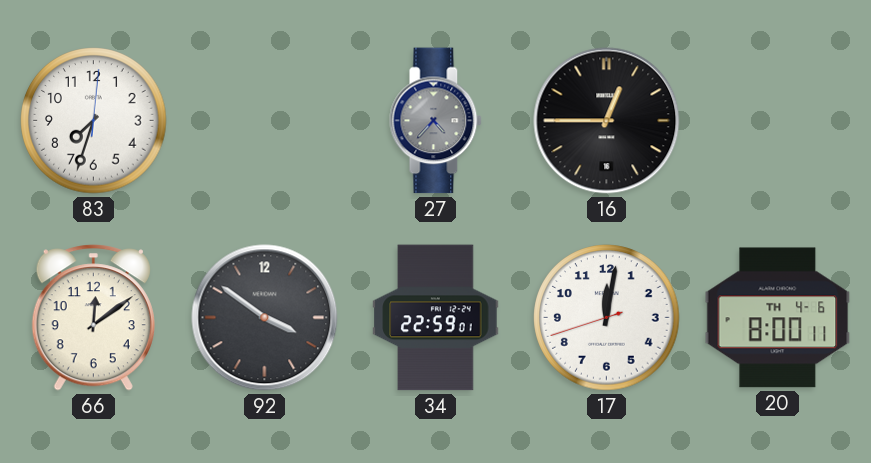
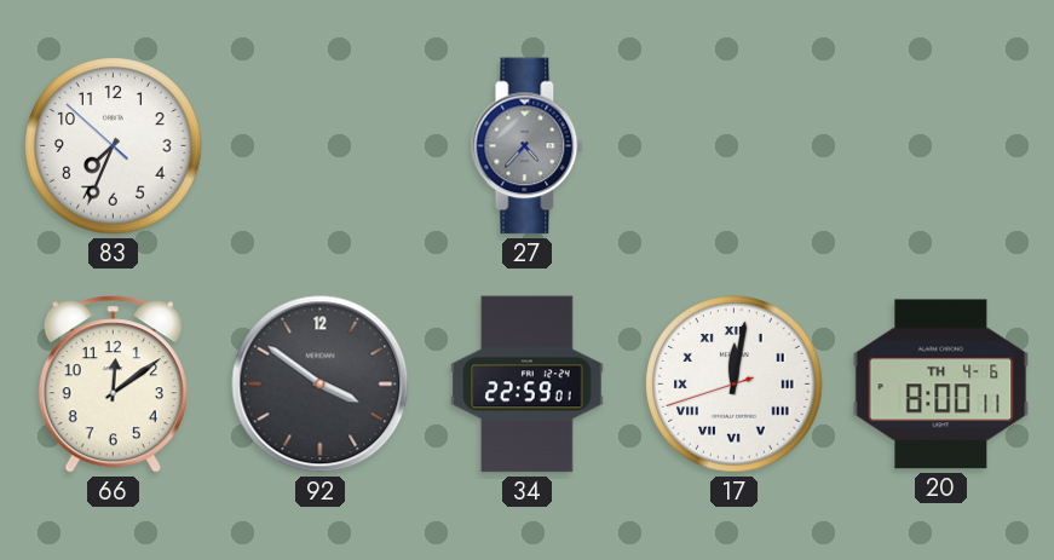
83: 7:33:01 -> 7:33:52
16: 12:45 -> none
17 numerals: Arabic -> Roman
